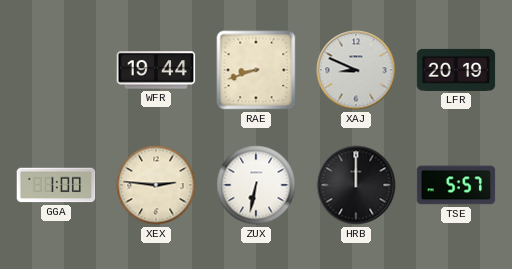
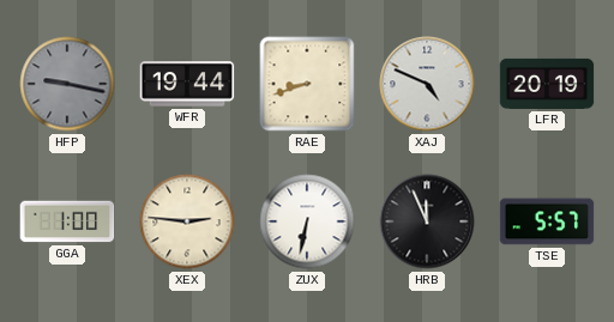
HFP: none -> 9:17
XAJ: 8:49 -> 4:49
HRB: 12:00 -> 11:56
